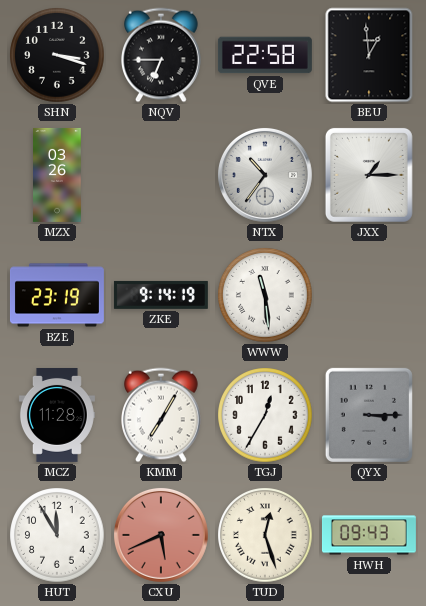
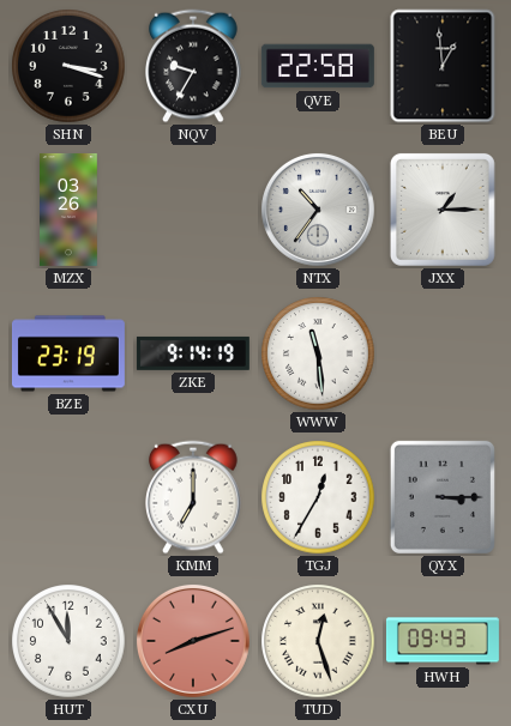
NQV: 6:45 -> 9:35
MCZ: 11:28 -> none
KMM: 7:05 -> 7:00
CXU: 5:41 -> 8:12
